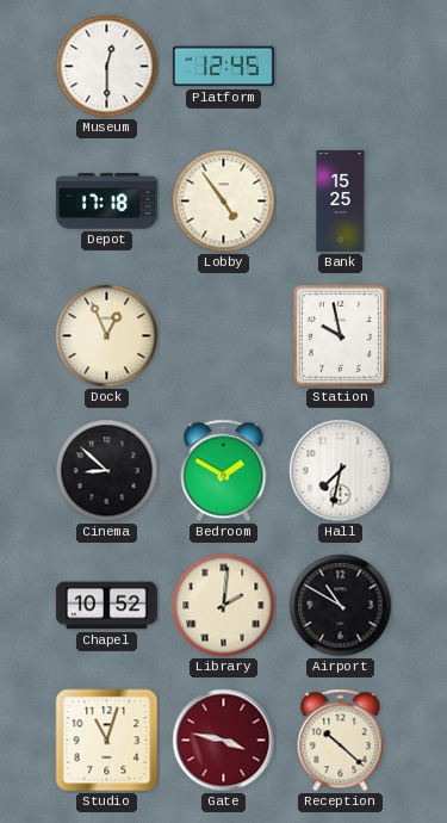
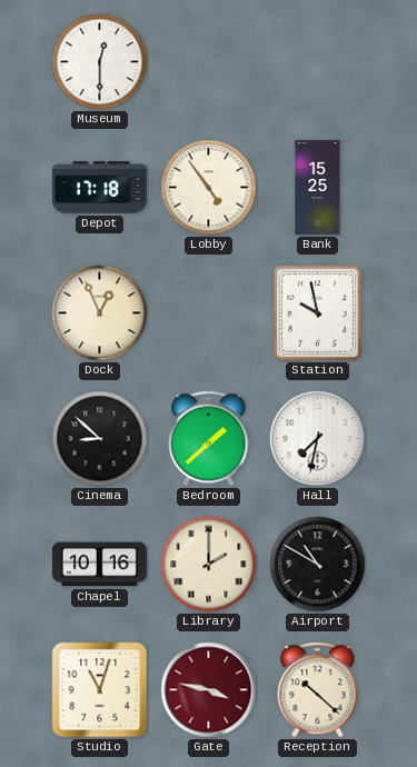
Platform: 12:45 -> none
Bedroom: 1:50 -> 1:38
Chapel: 10:52 -> 10:16
Library: 2:01 -> 2:00
